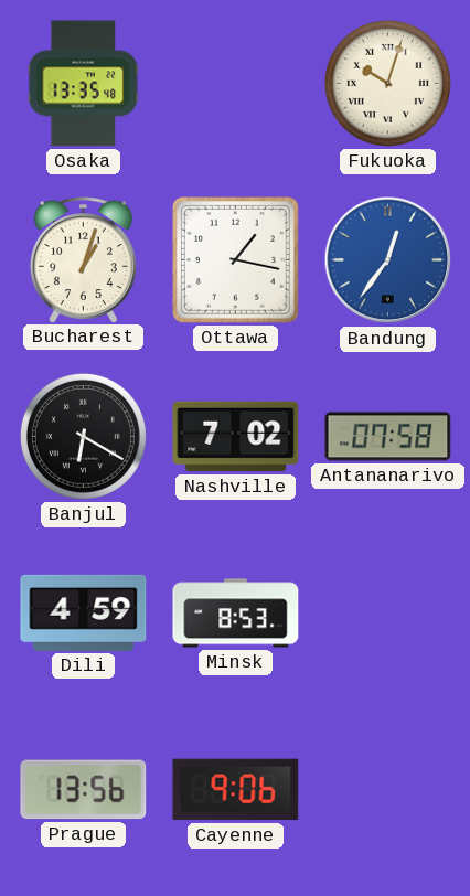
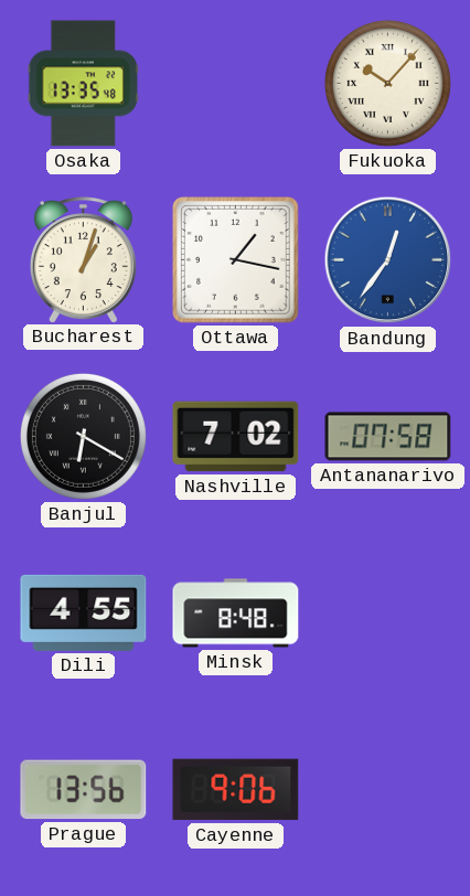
Fukuoka: 10:03 -> 10:07
Dili: 4:59 -> 4:55
Minsk: 8:53 -> 8:48
